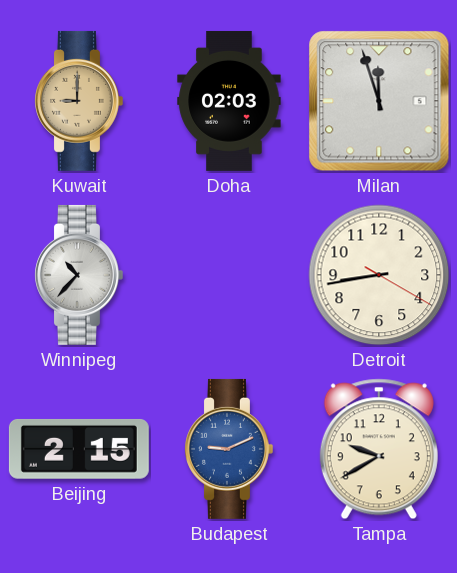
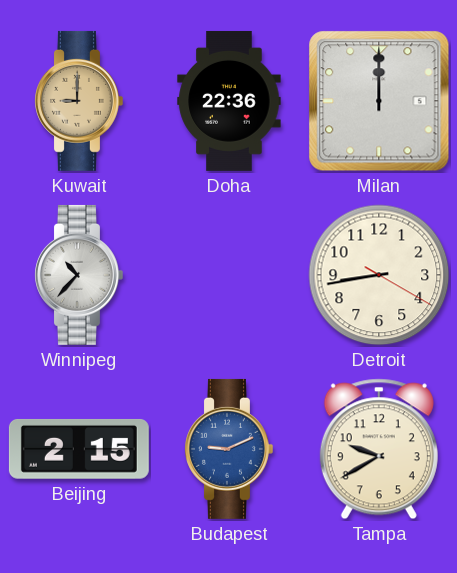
Doha: 02:03 -> 22:36
Milan: 11:57 -> 12:00
